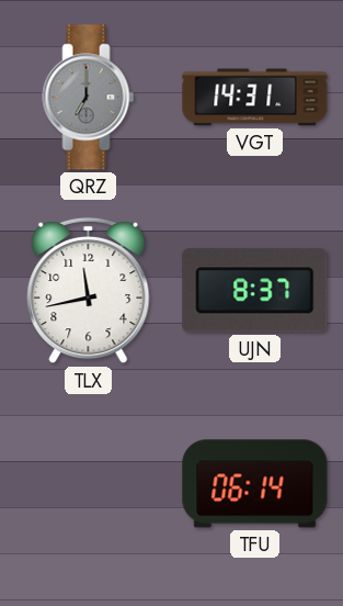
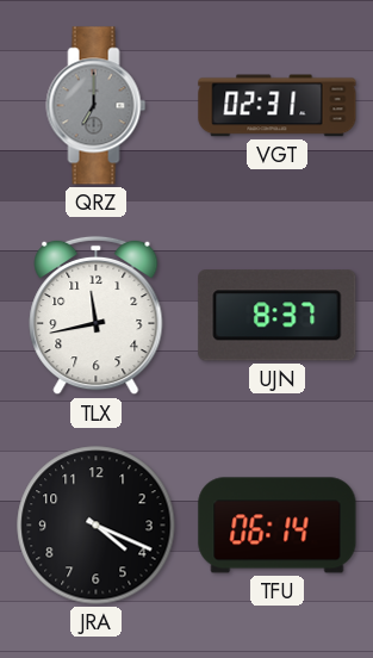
VGT: 14:31 -> 02:31
JRA: none -> 4:19
